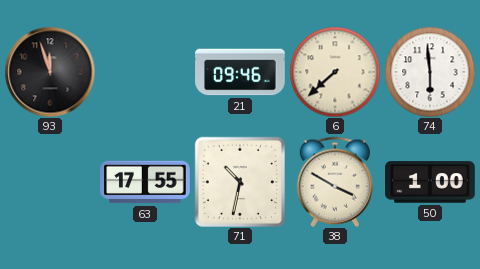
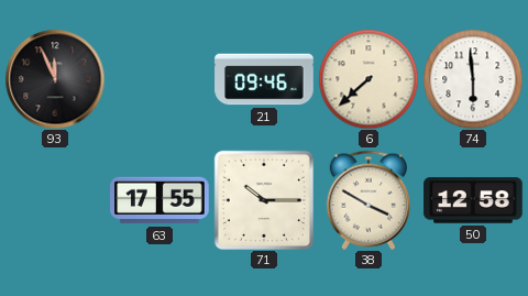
93: 11:57 -> 11:56
71: 10:32 -> 10:15
50: 1:00 -> 12:58
